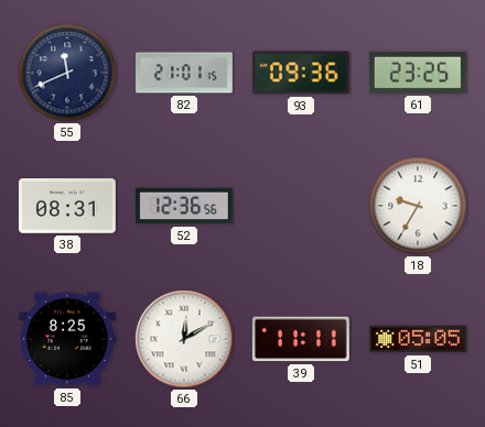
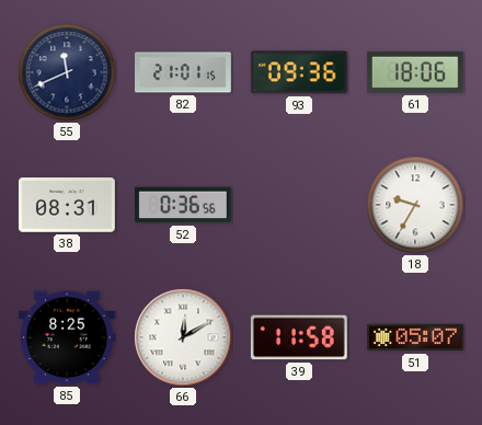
61: 23:25 -> 18:06
52: 12:36 -> 0:36
39: 11:11 -> 11:58
51: 05:05 -> 05:07
